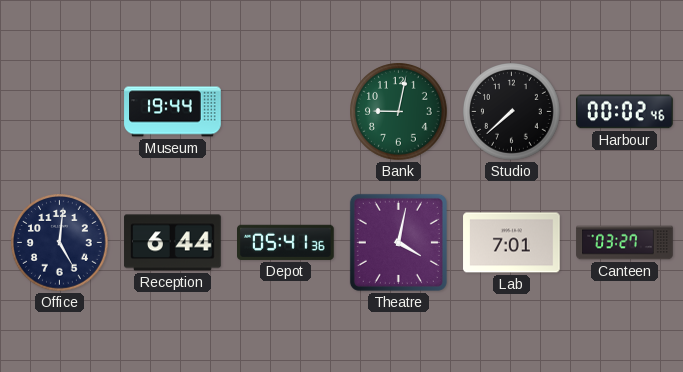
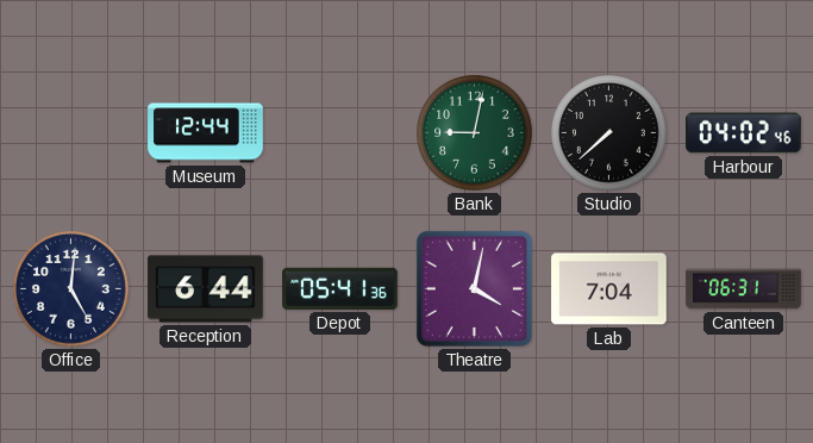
Museum: 19:44 -> 12:44
Harbour: 00:02 -> 04:02
Lab: 7:01 -> 7:04
Canteen: 03:27 -> 06:31
